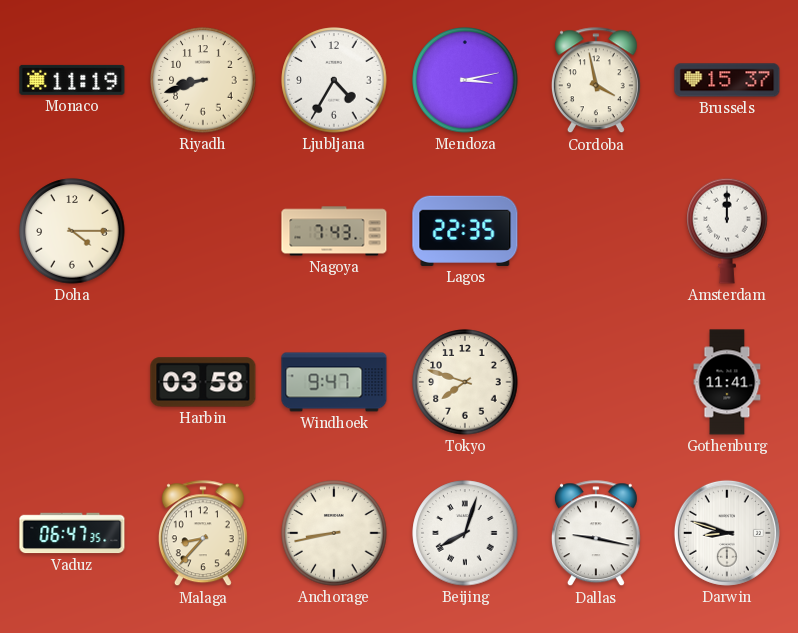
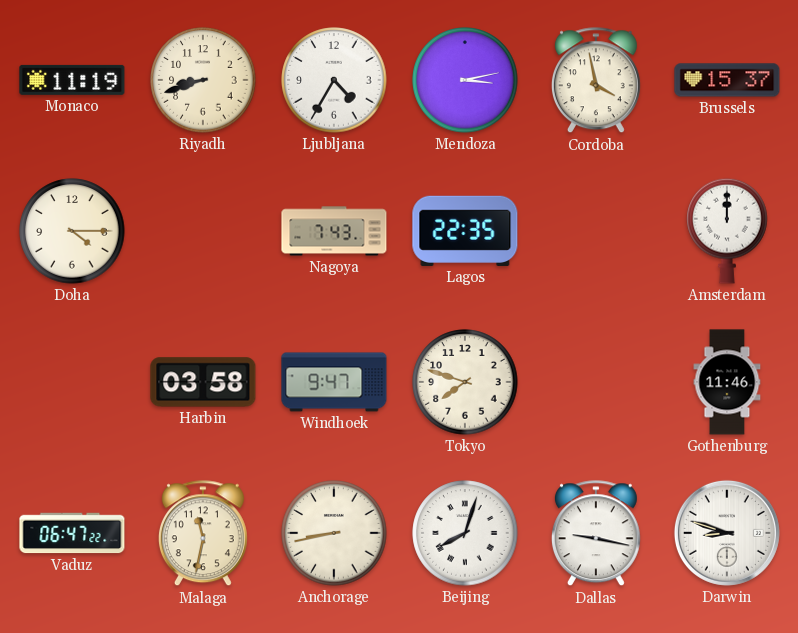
Gothenburg: 11:41 -> 11:46
Vaduz: 06:47:35 -> 06:47:22
Malaga: 8:37 -> 11:32
